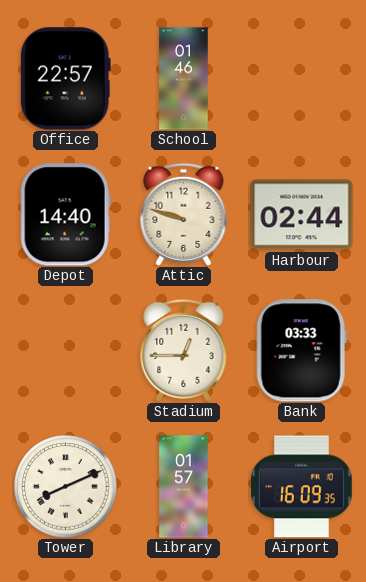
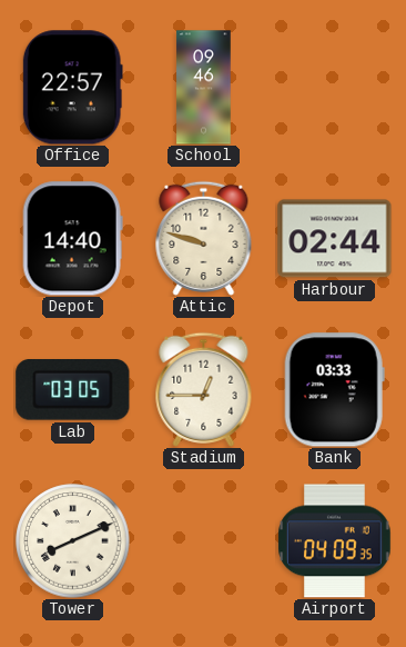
School: 01:46 -> 09:46
Lab: none -> 03:05
Library: 01:57 -> none
Airport: 16:09 -> 04:09
